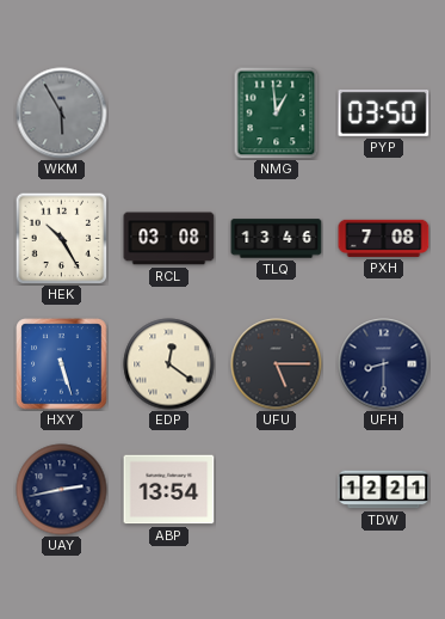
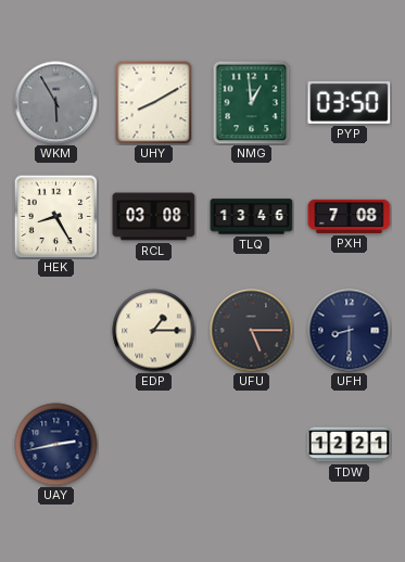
UHY: none -> 8:10
HEK: 10:25 -> 8:25
HXY: 5:27 -> none
EDP: 12:21 -> 1:15
ABP: 13:54 -> none
